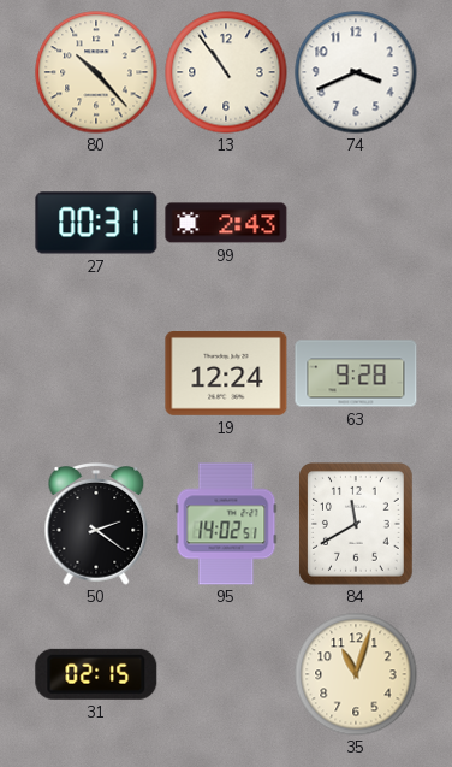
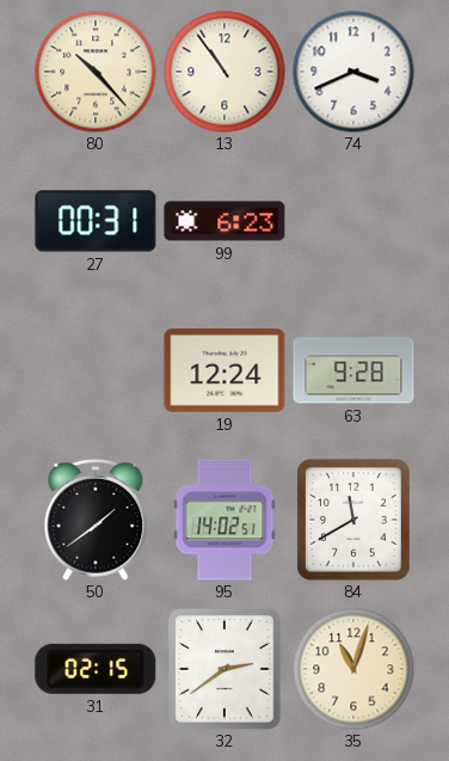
99: 2:43 -> 6:23
50: 2:21 -> 1:39
32: none -> 2:39
